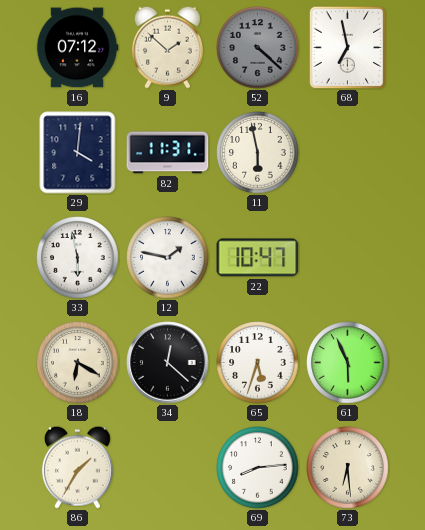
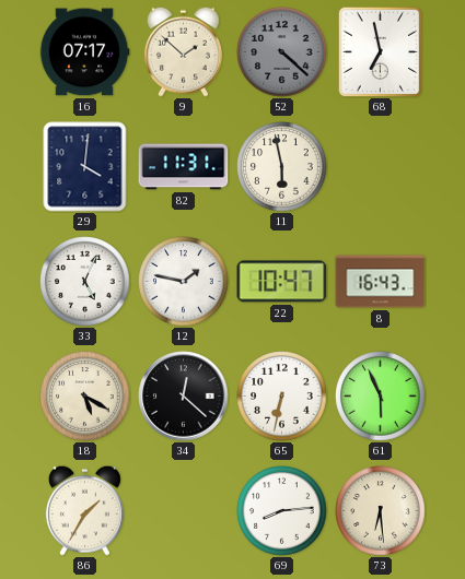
16: 07:12 -> 07:17
33: 5:58 -> 5:04
8: none -> 16:43
18: 6:20 -> 5:20
65: 5:33 -> 6:32
